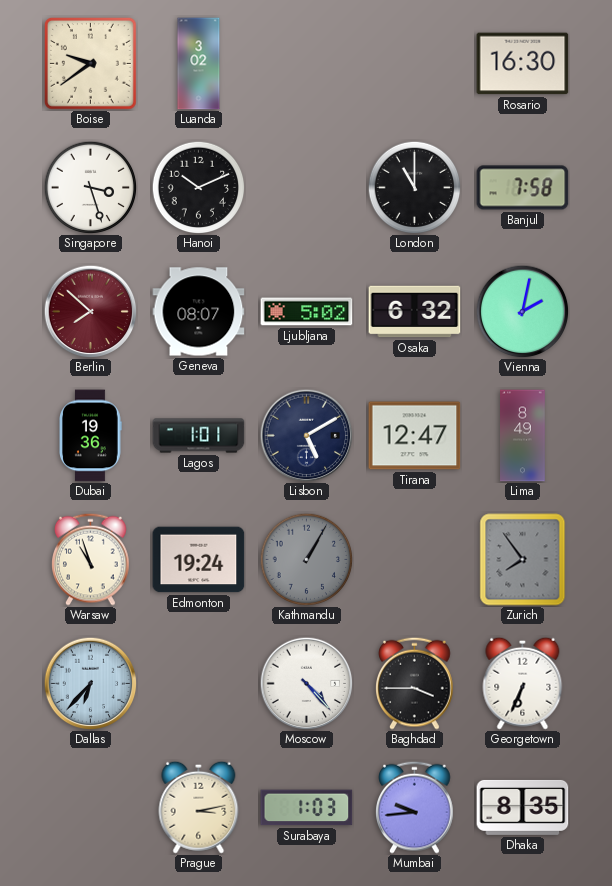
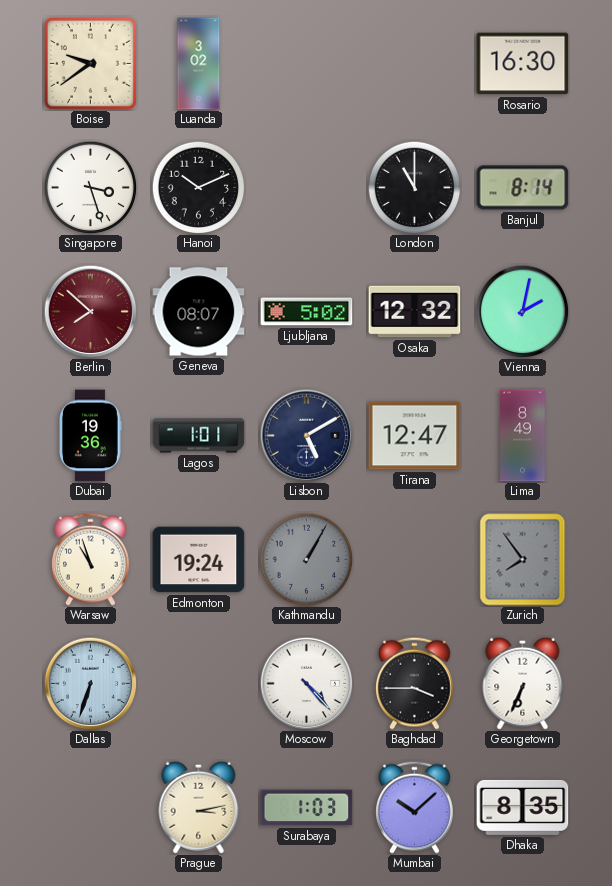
Banjul: 7:58 -> 8:14
Osaka: 6:32 -> 12:32
Dallas: 6:37 -> 6:33
Mumbai: 9:44 -> 10:08
